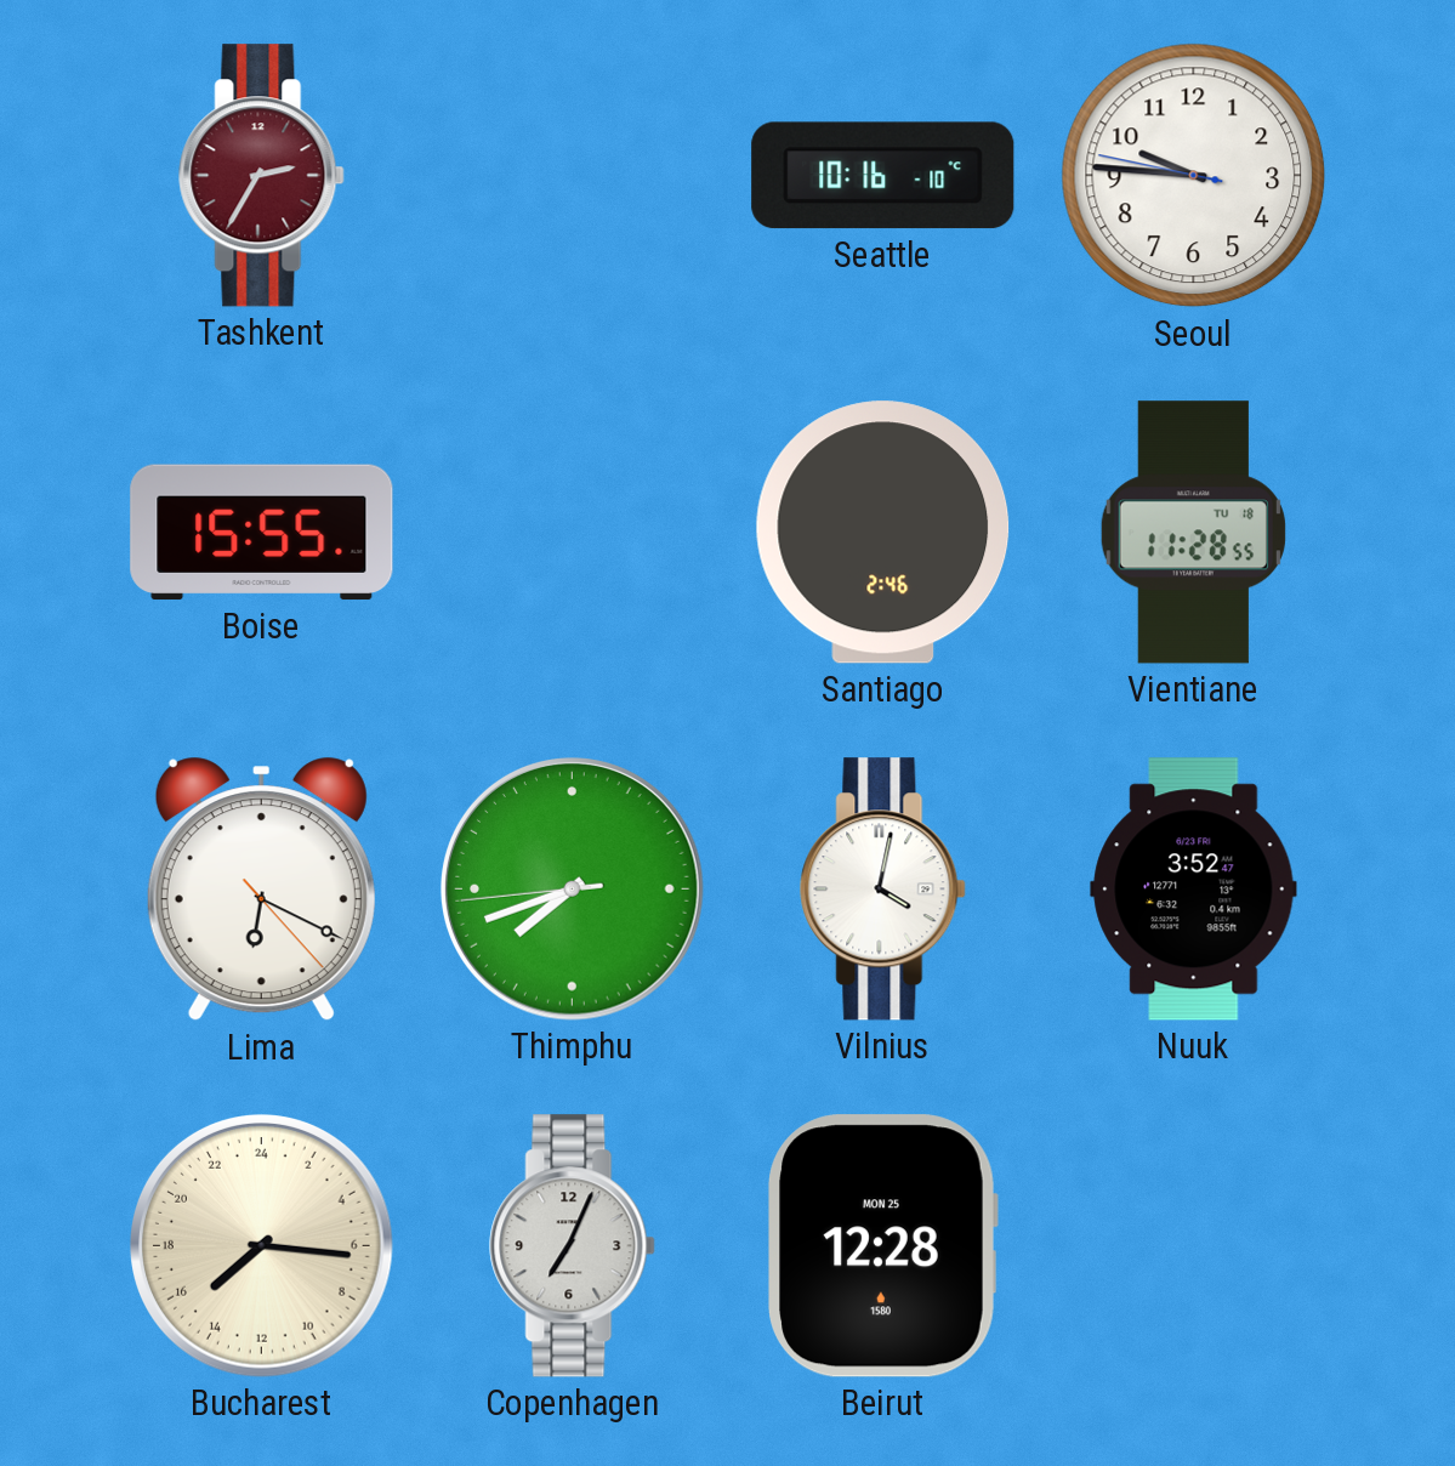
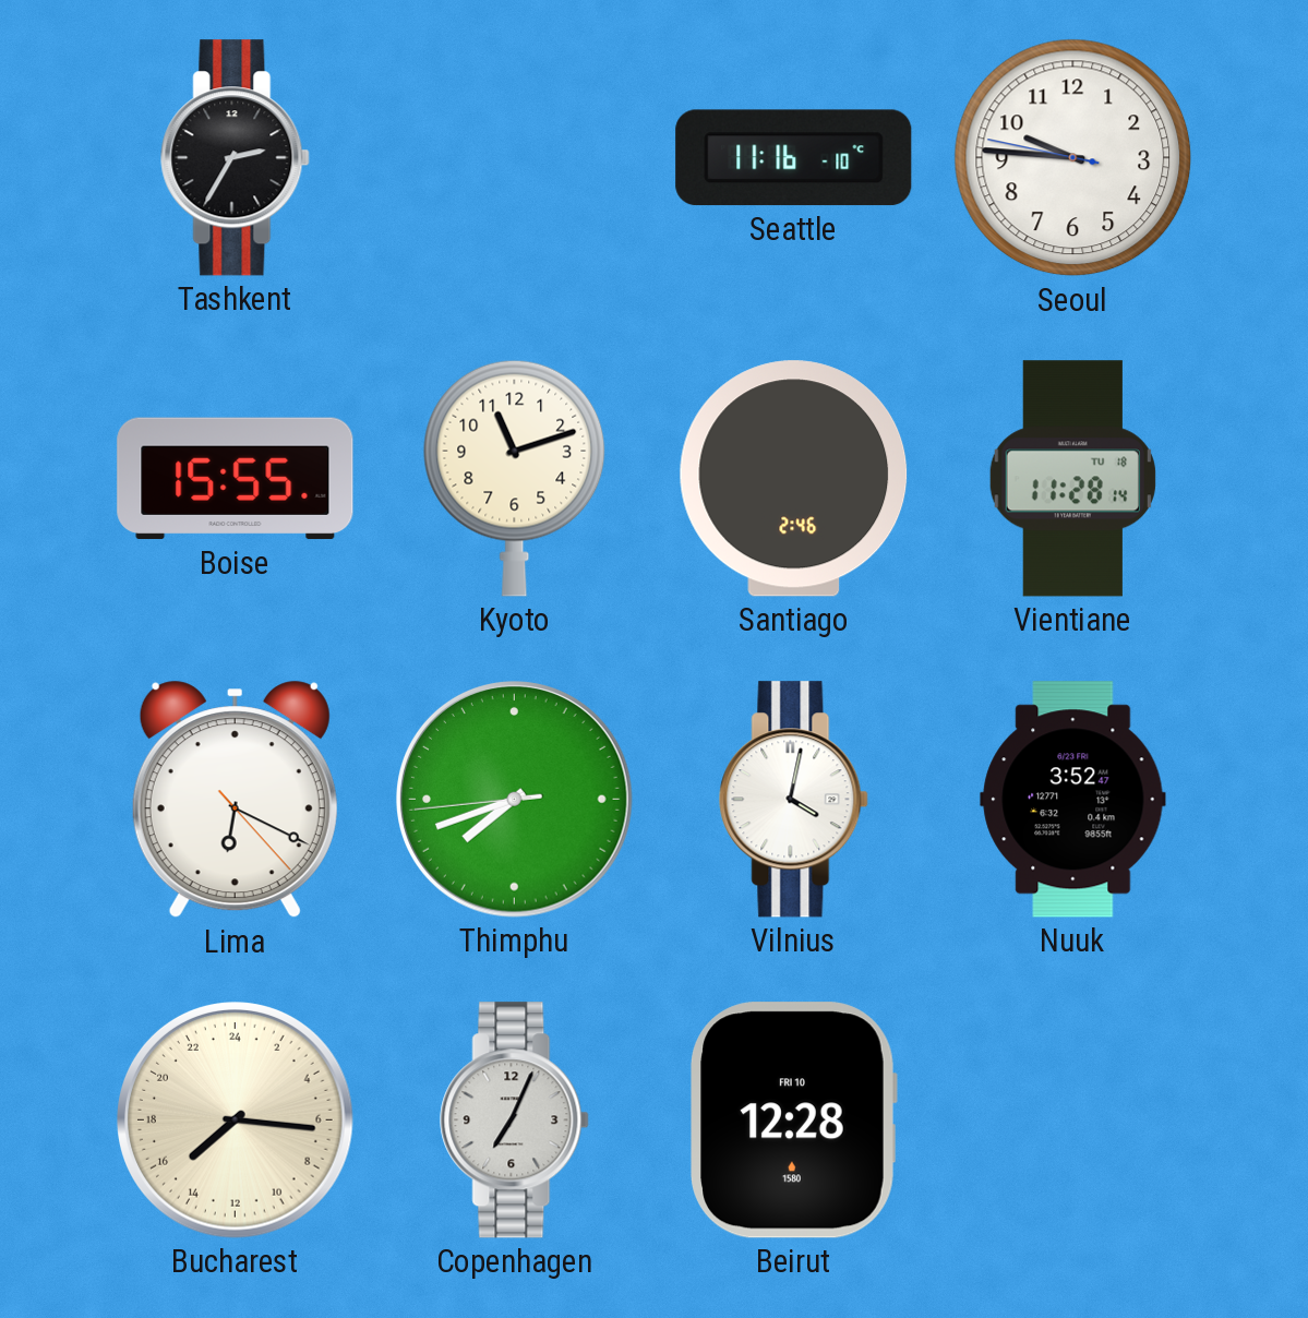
Tashkent dial: burgundy -> black
Seattle: 10:16 -> 11:16
Kyoto: none -> 11:12
Vientiane: 11:28:55 -> 11:28:14
Beirut date: MON 25 -> FRI 10
